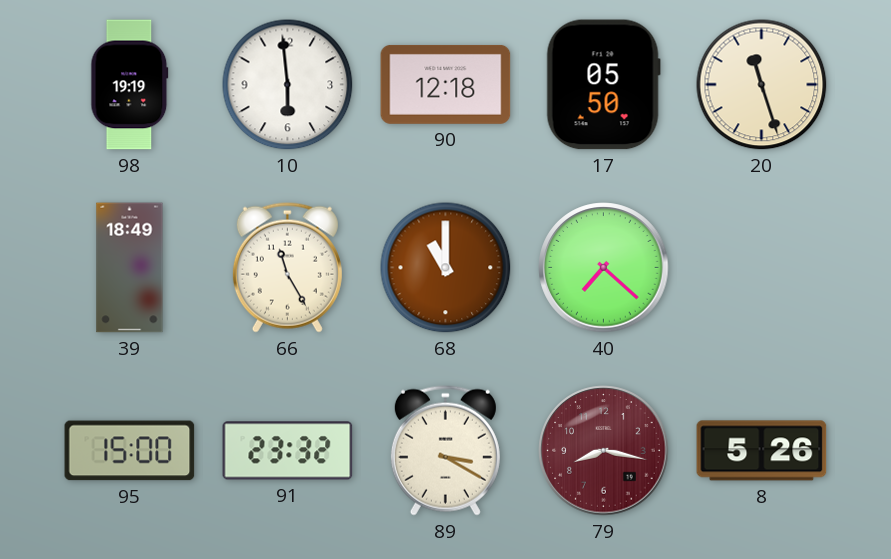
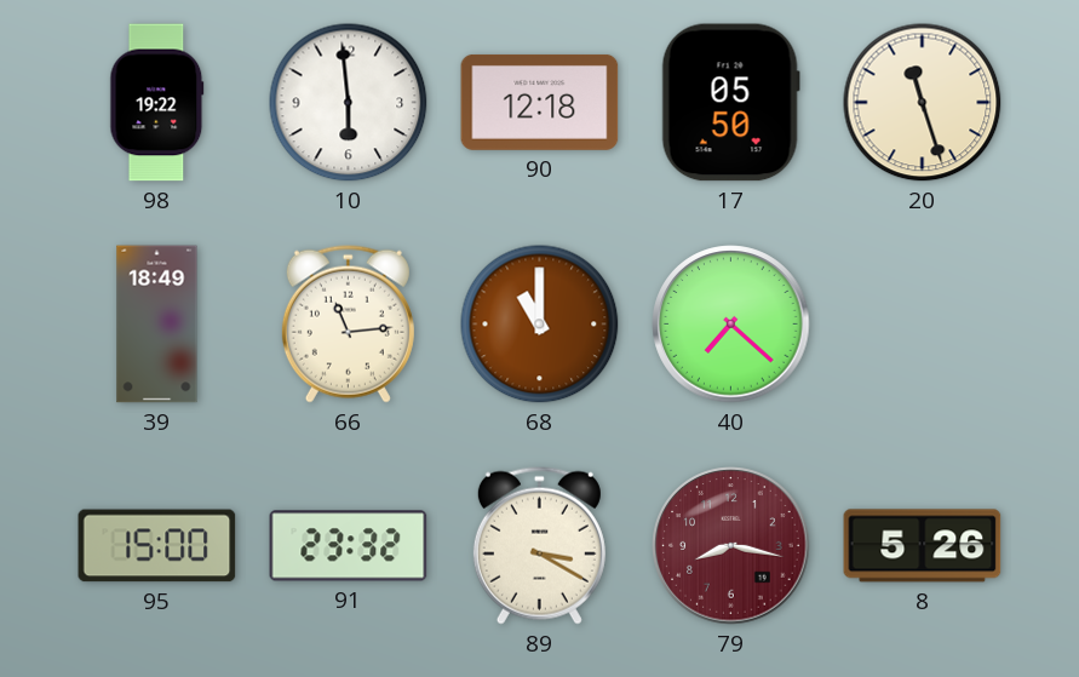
98: 19:19 -> 19:22
66: 11:25 -> 11:14
